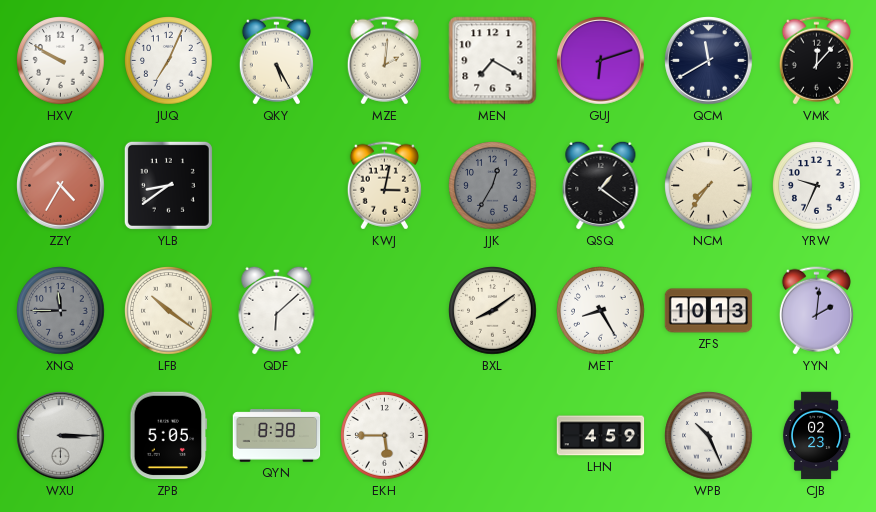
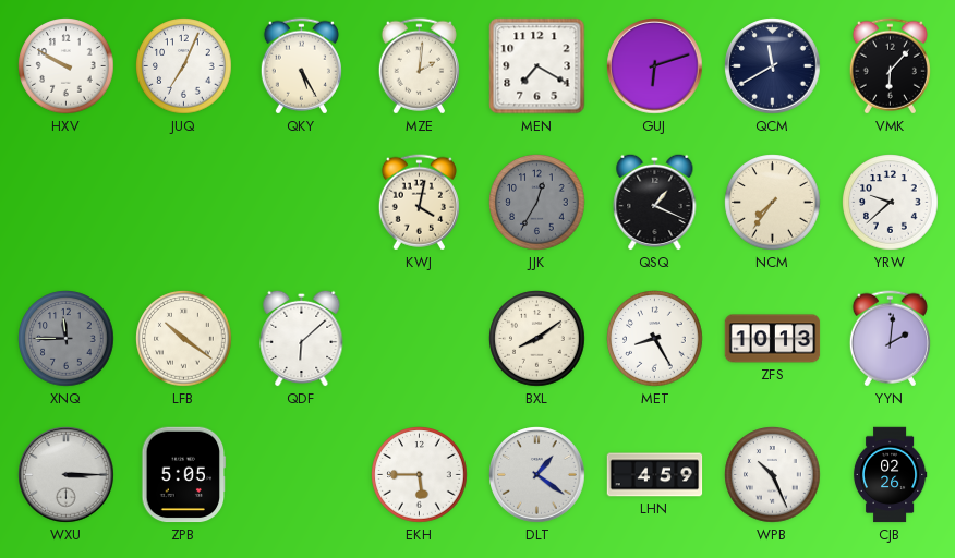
VMK: 12:07 -> 6:07
ZZY: 4:35 -> none
YLB: 8:39 -> none
KWJ: 3:02 -> 4:02
QSQ: 1:21 -> 1:19
YRW: 9:34 -> 9:38
QYN: 8:38 -> none
DLT: none -> 1:21
CJB: 02:23 -> 02:26
